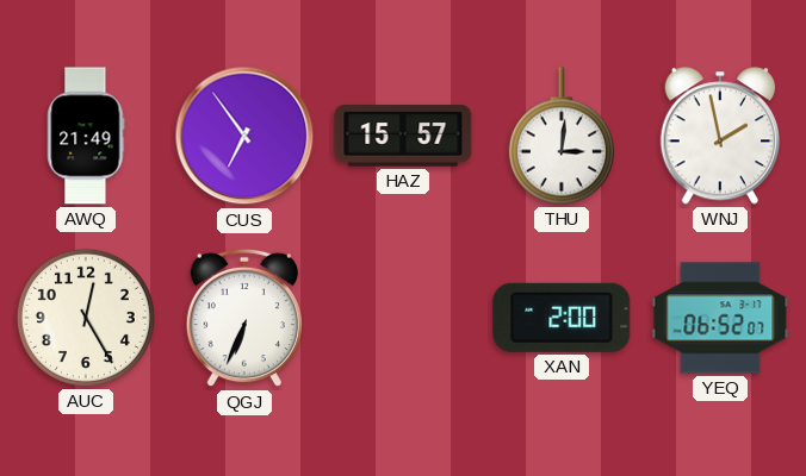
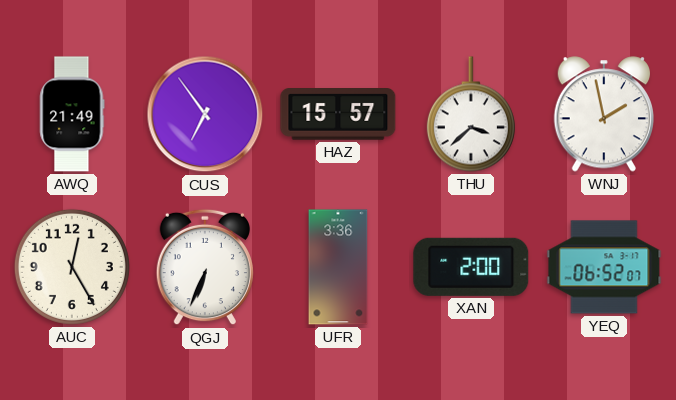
THU: 3:01 -> 3:38
UFR: none -> 3:36
